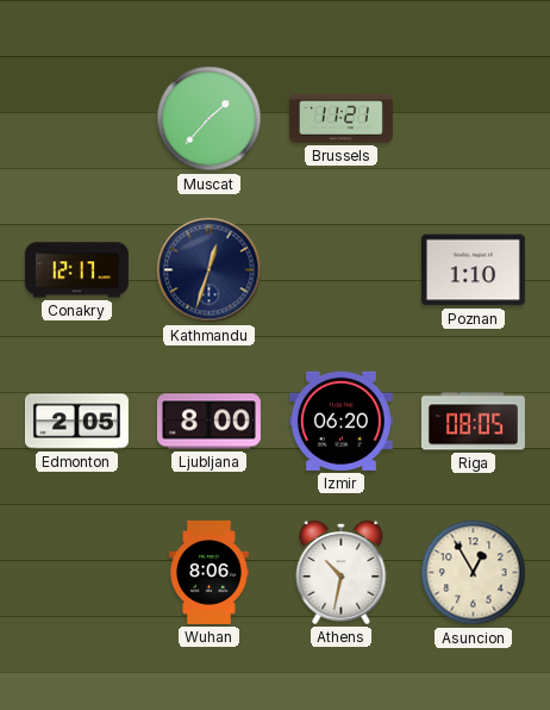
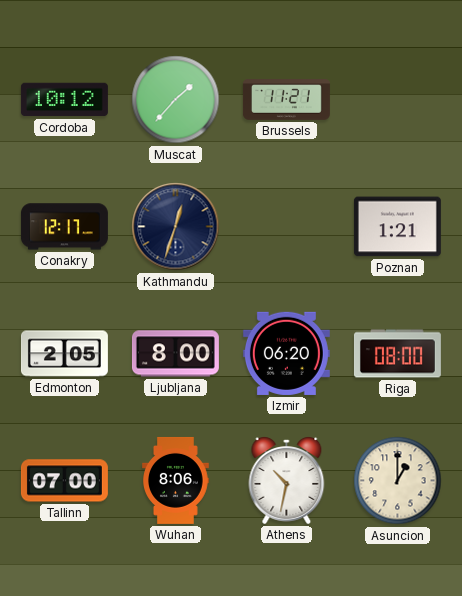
Cordoba: none -> 10:12
Poznan: 1:10 -> 1:21
Riga: 08:05 -> 08:00
Tallinn: none -> 07:00
Asuncion: 12:55 -> 1:00
